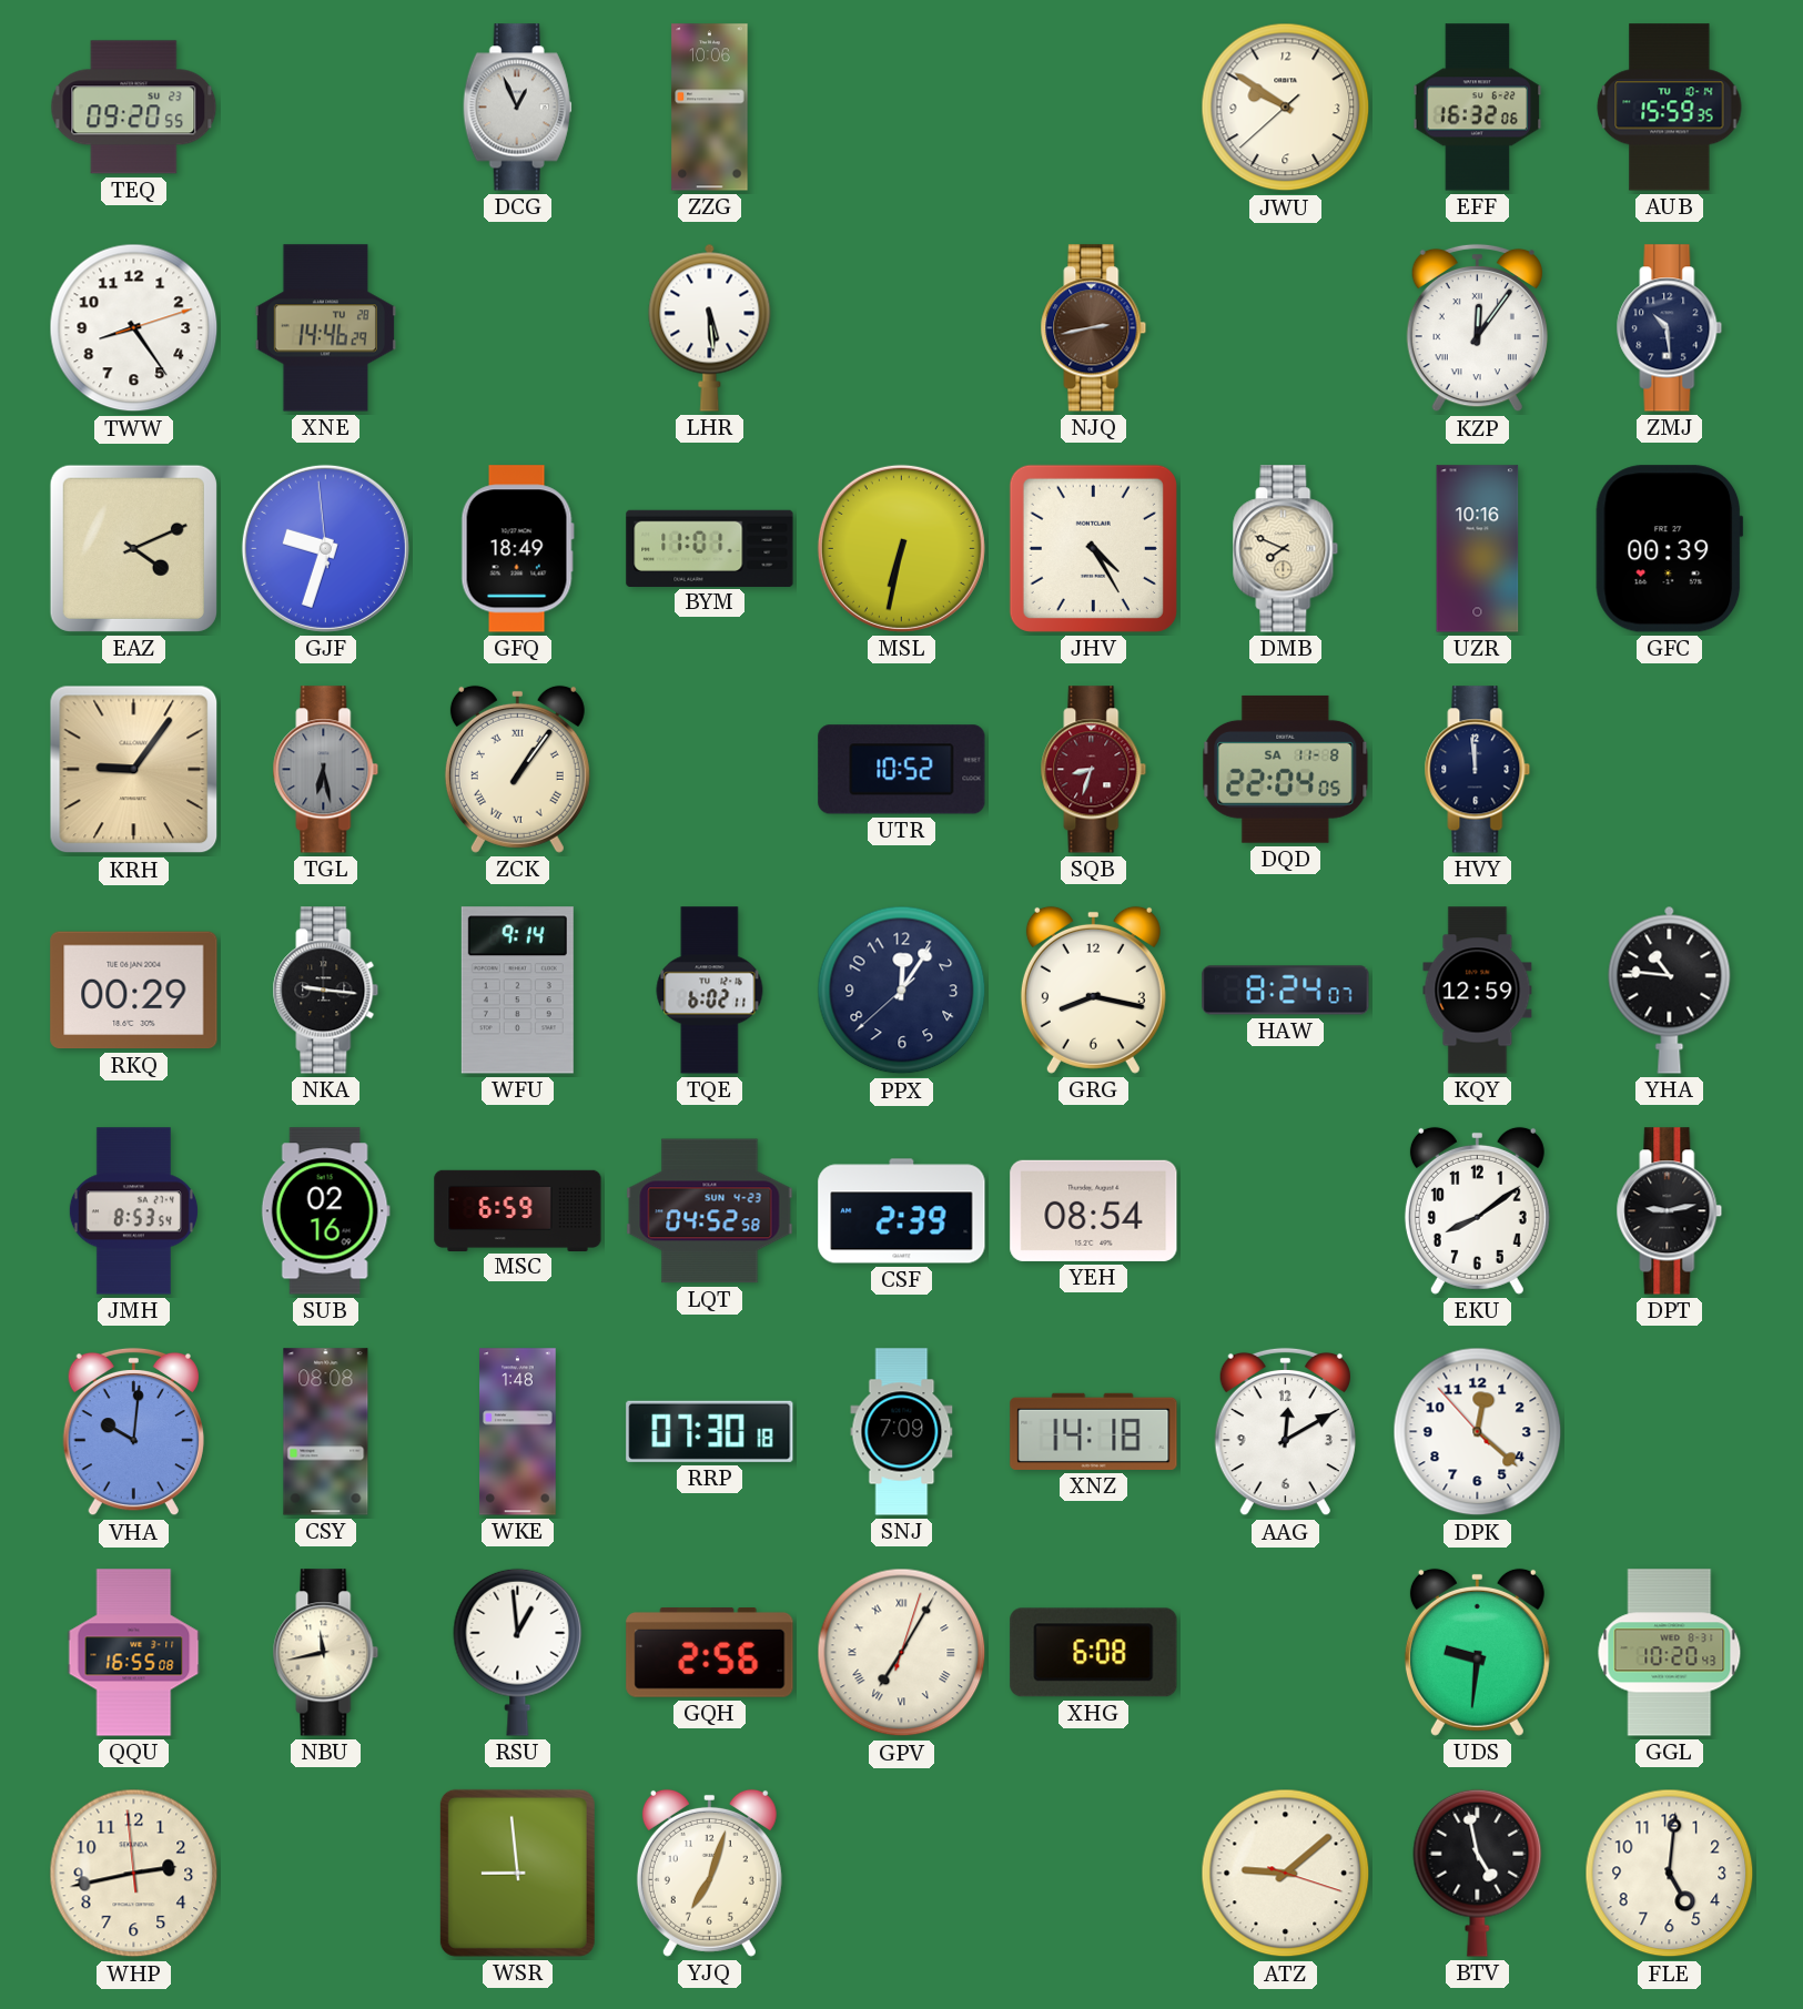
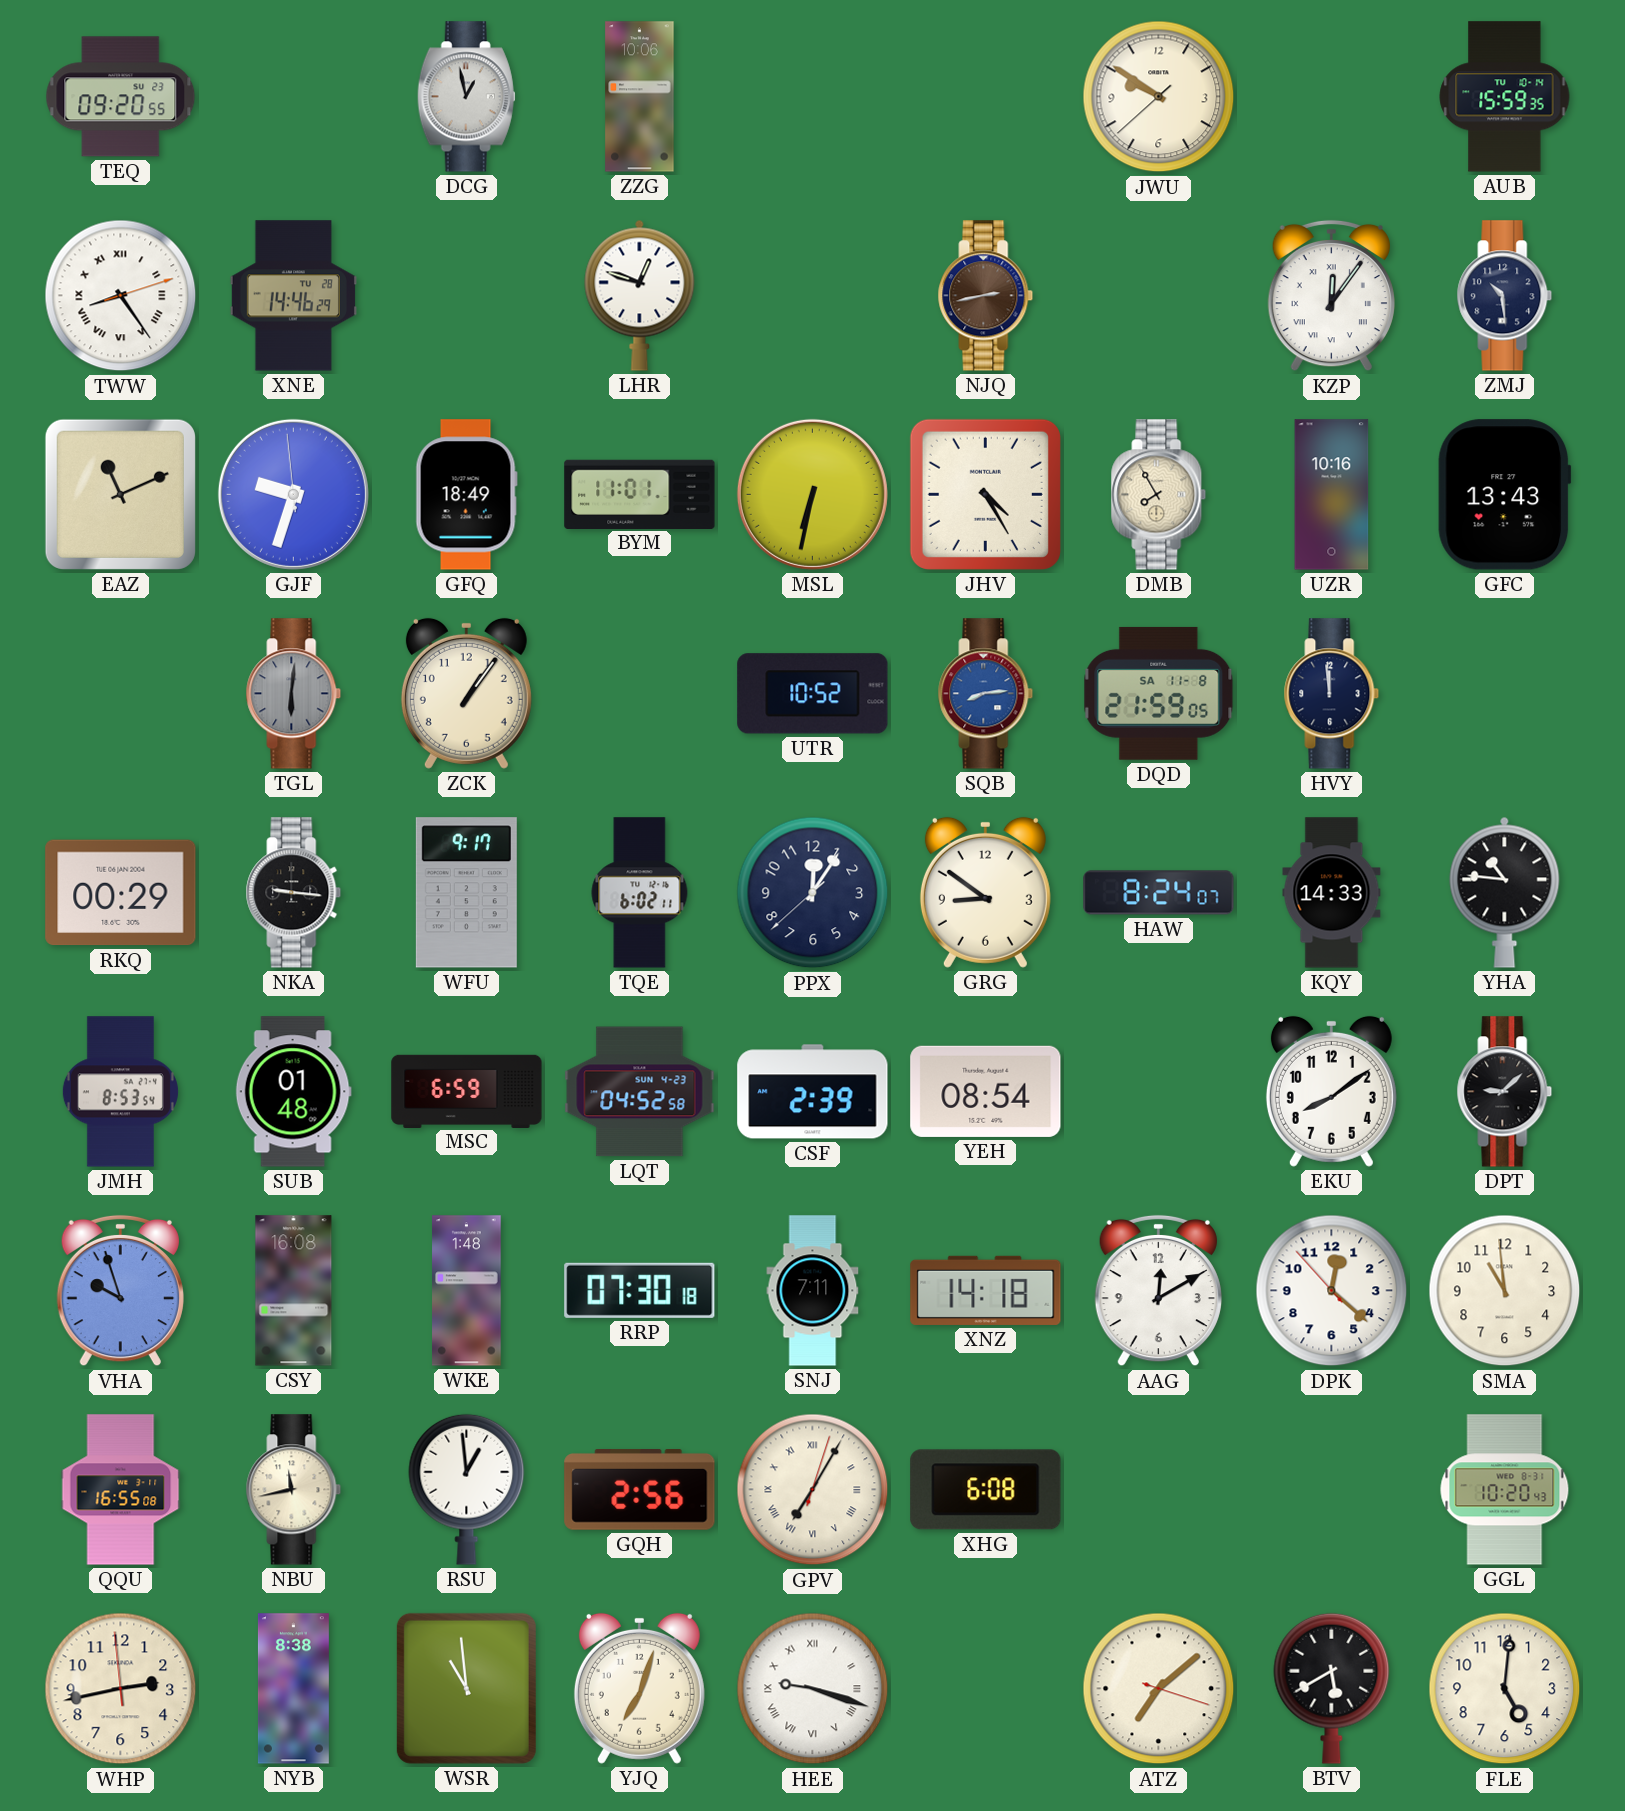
DCG: 12:56 -> 12:58
EFF: 16:32 -> none
TWW numerals: Arabic -> Roman
LHR: 5:29 -> 12:48
EAZ: 4:11 -> 11:11
DMB: 7:49 -> 7:55
GFC: 00:39 -> 13:43
KRH: 9:06 -> none
TGL: 6:28 -> 6:01
ZCK numerals: Roman -> Arabic
SQB: 8:33 -> 8:14
SQB dial: burgundy -> blue
DQD: 22:04 -> 21:59
WFU: 9:14 -> 9:17
GRG: 8:17 -> 8:51
KQY: 12:59 -> 14:33
SUB: 02:16 -> 01:48
DPT: 9:13 -> 9:08
VHA: 10:01 -> 9:57
CSY: 08:08 -> 16:08
SNJ: 7:09 -> 7:11
SMA: none -> 10:59
UDS: 9:31 -> none
NYB: none -> 8:38
WSR: 8:59 -> 10:59
HEE: none -> 9:18
ATZ: 9:08 -> 7:08
BTV: 4:58 -> 5:40
